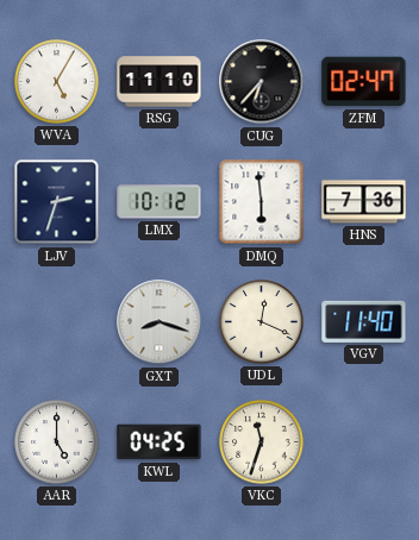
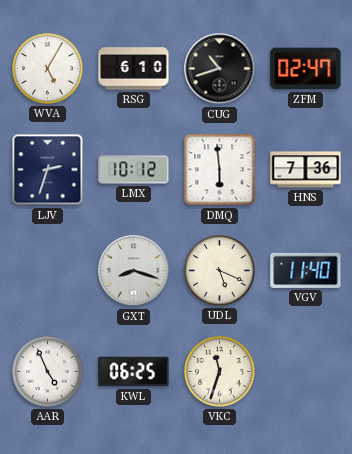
RSG: 11:10 -> 6:10
CUG: 6:37 -> 10:42
UDL: 12:19 -> 5:19
AAR: 5:00 -> 4:56
KWL: 04:25 -> 06:25
